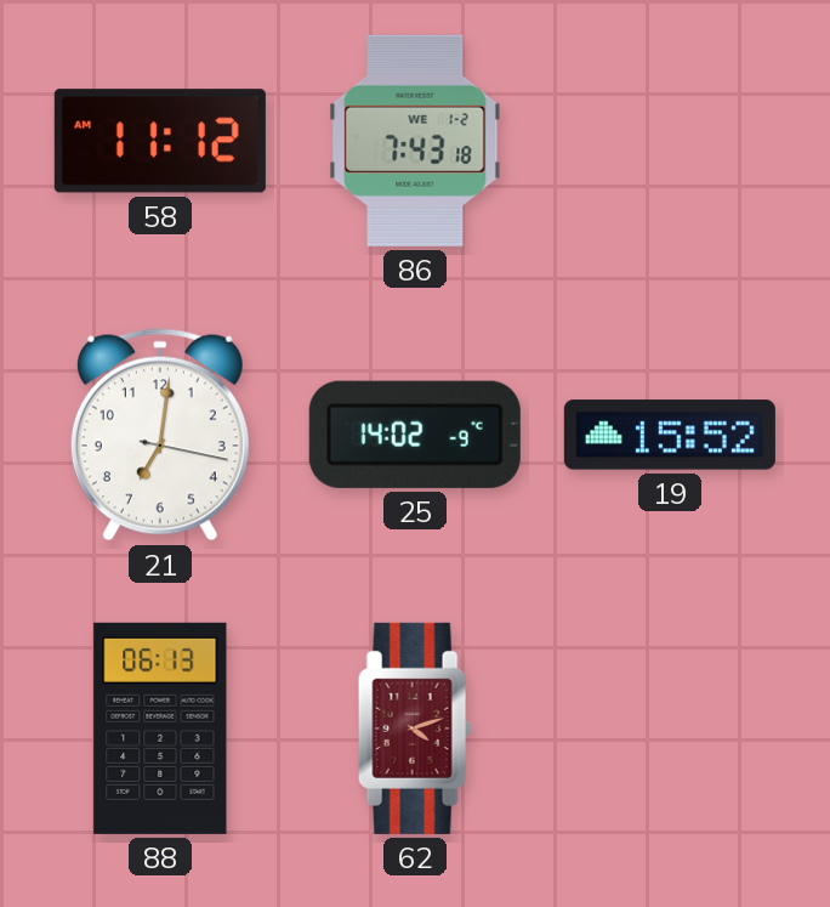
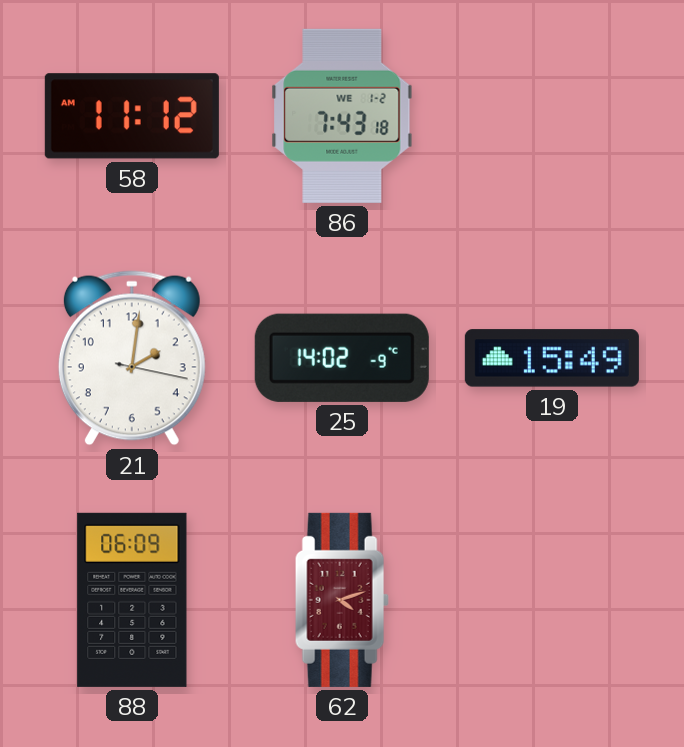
21: 7:01 -> 2:01
19: 15:52 -> 15:49
88: 06:13 -> 06:09
